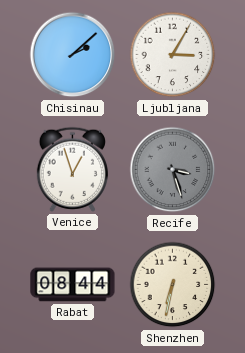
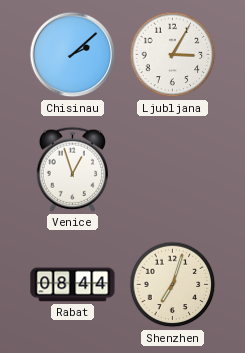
Recife: 3:27 -> none
Shenzhen: 6:32 -> 7:03
